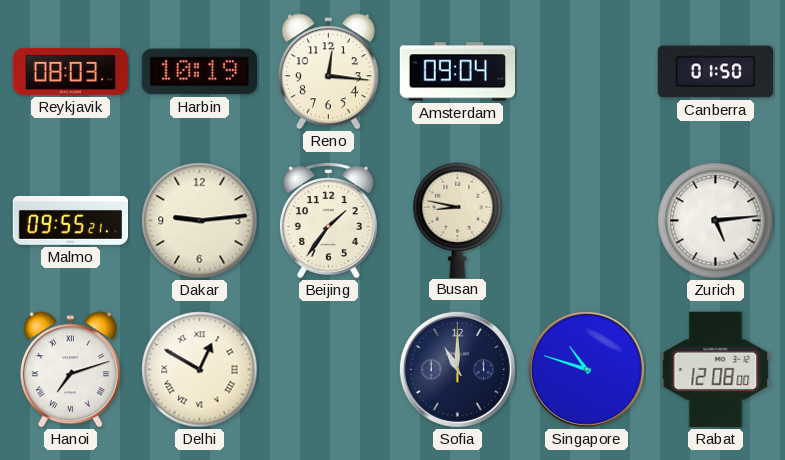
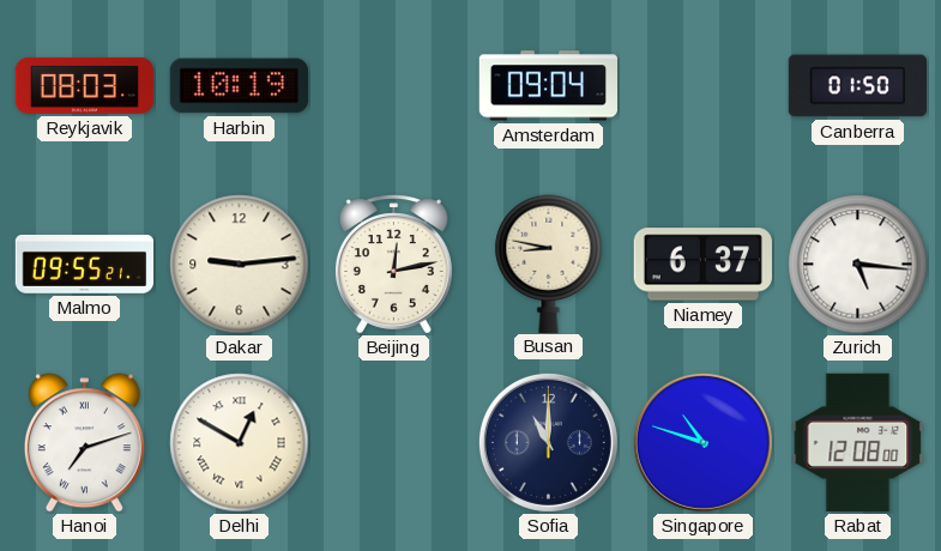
Reno: 12:16 -> none
Beijing: 1:36 -> 12:13
Niamey: none -> 6:37
Zurich: 5:14 -> 5:16
